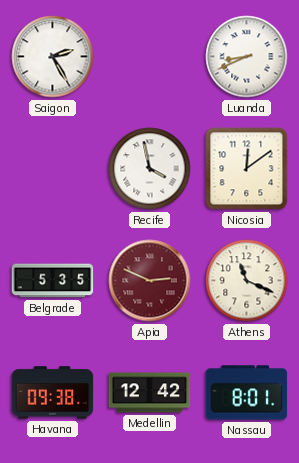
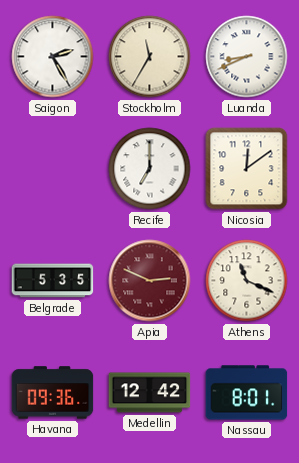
Stockholm: none -> 11:35
Recife: 3:58 -> 7:00
Havana: 09:38 -> 09:36
